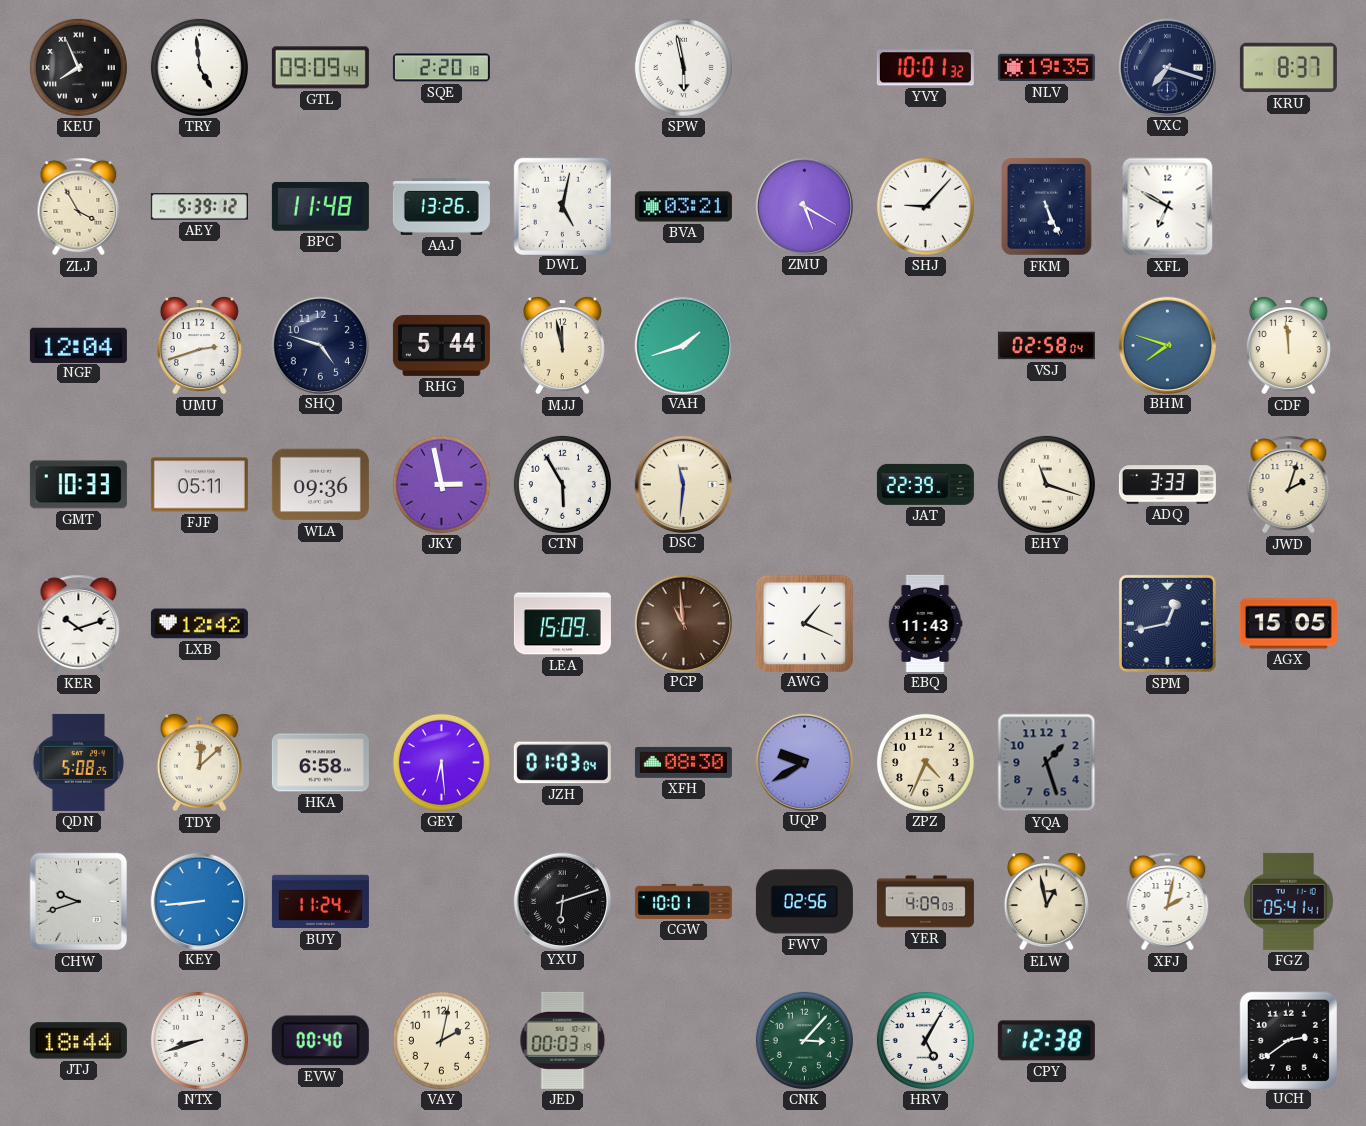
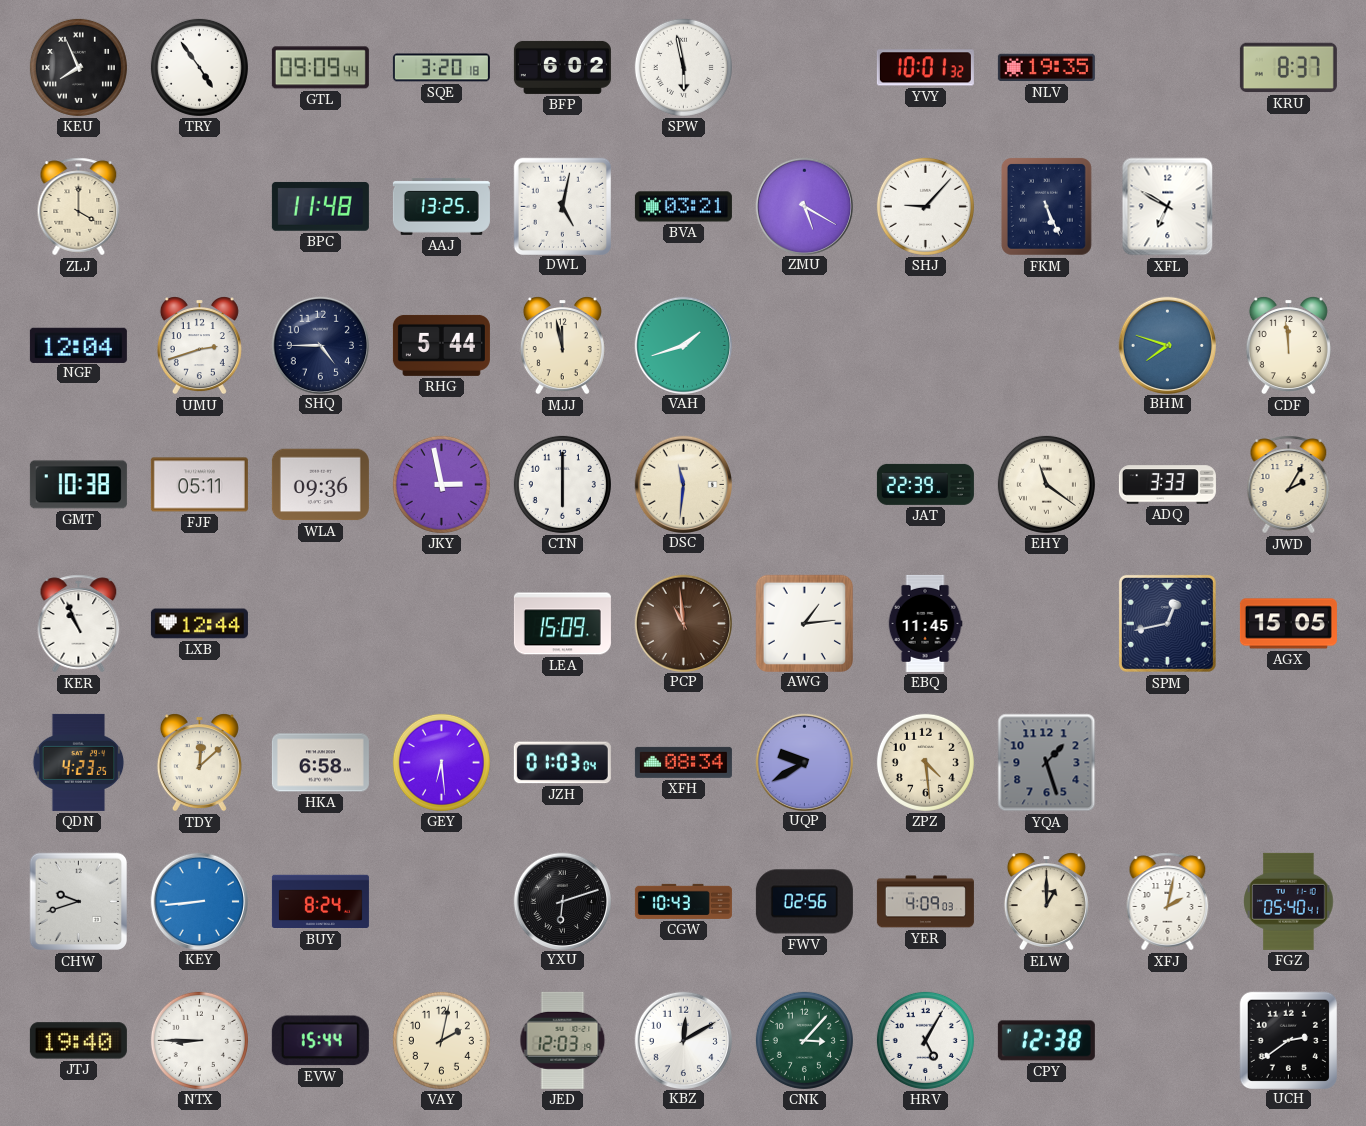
TRY: 4:59 -> 4:54
SQE: 2:20 -> 3:20
BFP: none -> 6:02
VXC: 7:18 -> none
ZLJ: 3:55 -> 4:00
AEY: 5:39 -> none
AAJ: 13:26 -> 13:25
SHQ: 4:48 -> 4:45
VSJ: 02:58 -> none
GMT: 10:33 -> 10:38
CTN: 5:55 -> 6:00
EHY: 11:18 -> 11:21
JWD: 2:03 -> 2:05
KER: 10:12 -> 10:56
LXB: 12:42 -> 12:44
AWG: 1:19 -> 1:14
EBQ: 11:43 -> 11:45
QDN: 5:08 -> 4:23
XFH: 08:30 -> 08:34
ZPZ: 4:34 -> 4:29
BUY: 11:24 -> 8:24
CGW: 10:01 -> 10:43
ELW: 12:58 -> 1:00
FGZ: 05:41 -> 05:40
JTJ: 18:44 -> 19:40
NTX: 8:42 -> 8:45
EVW: 00:40 -> 15:44
JED: 00:03 -> 12:03
KBZ: none -> 12:10
